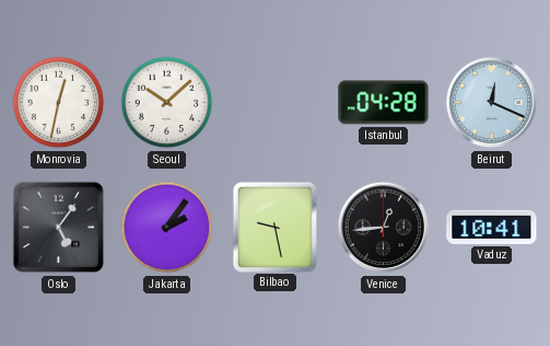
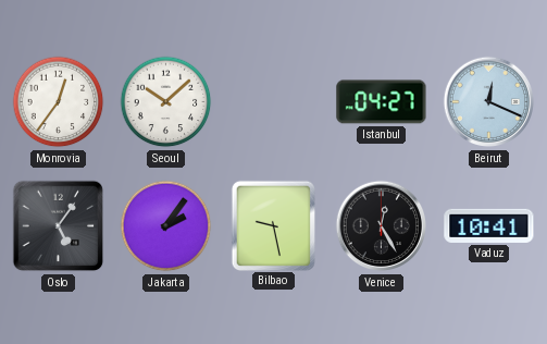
Monrovia: 12:32 -> 12:36
Istanbul: 04:28 -> 04:27
Venice: 12:44 -> 12:25
